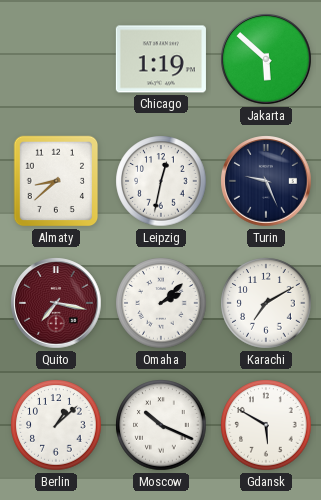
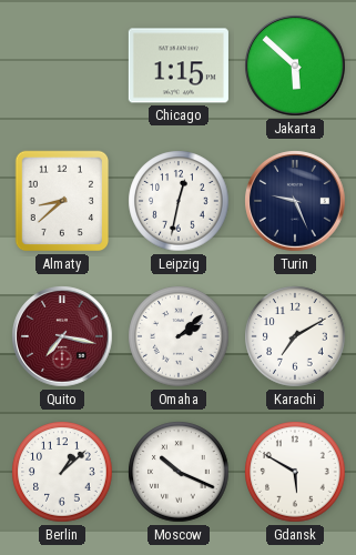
Chicago: 1:19 -> 1:15
